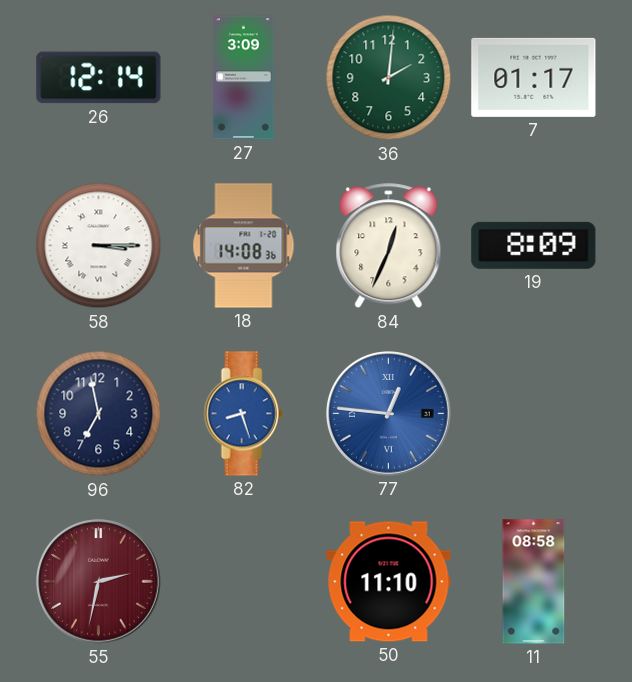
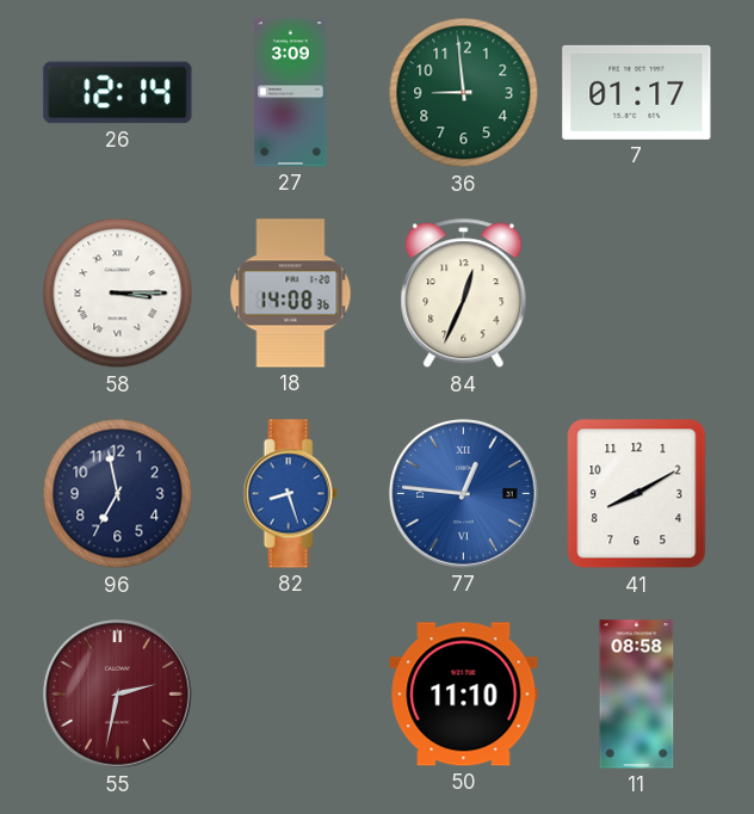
36: 2:01 -> 8:59
19: 8:09 -> none
41: none -> 8:10
